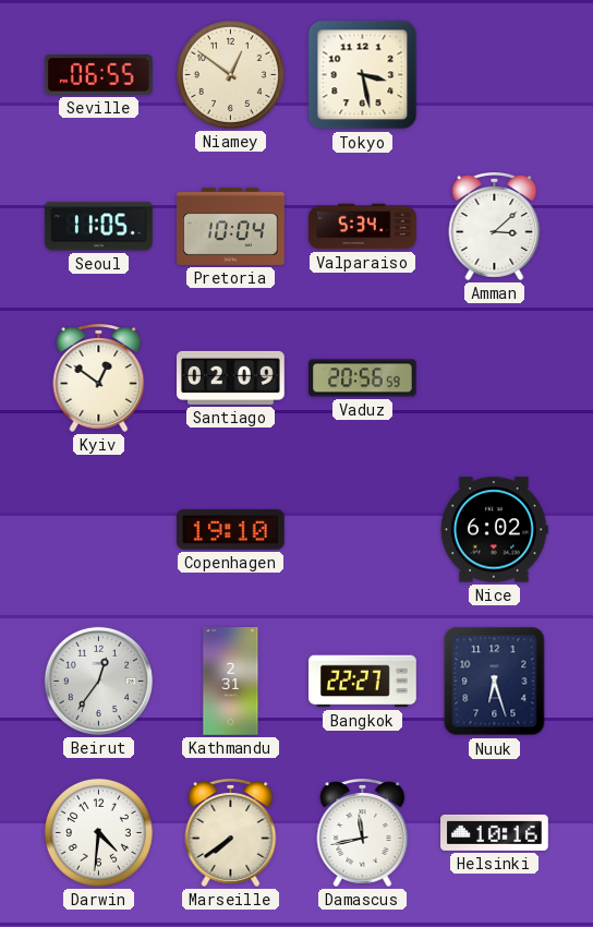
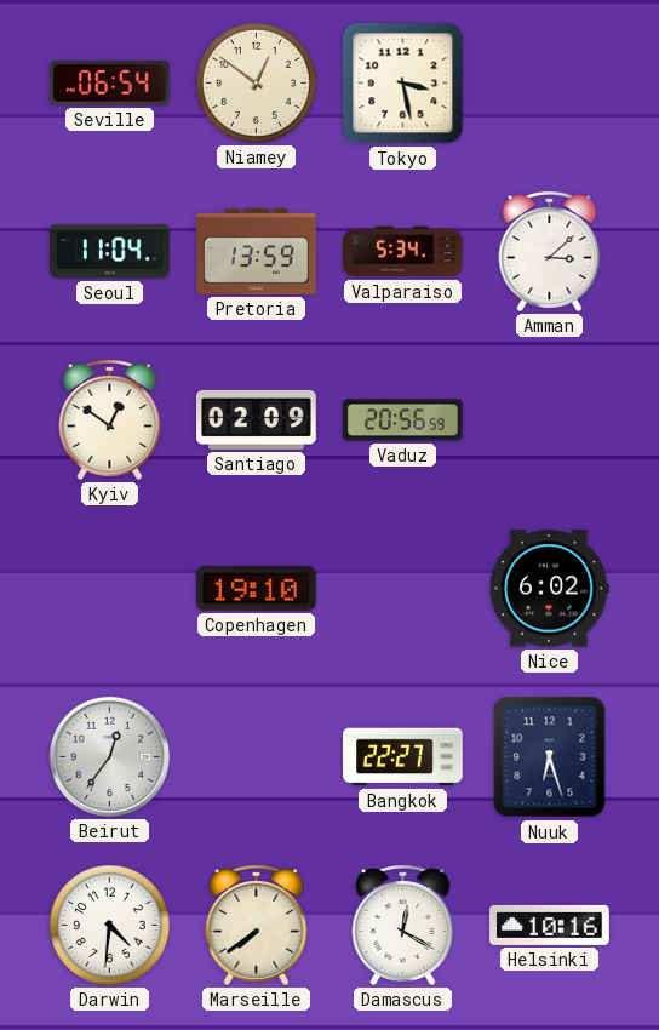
Seville: 06:55 -> 06:54
Seoul: 11:05 -> 11:04
Pretoria: 10:04 -> 13:59
Kathmandu: 2:31 -> none
Damascus: 11:43 -> 12:20
